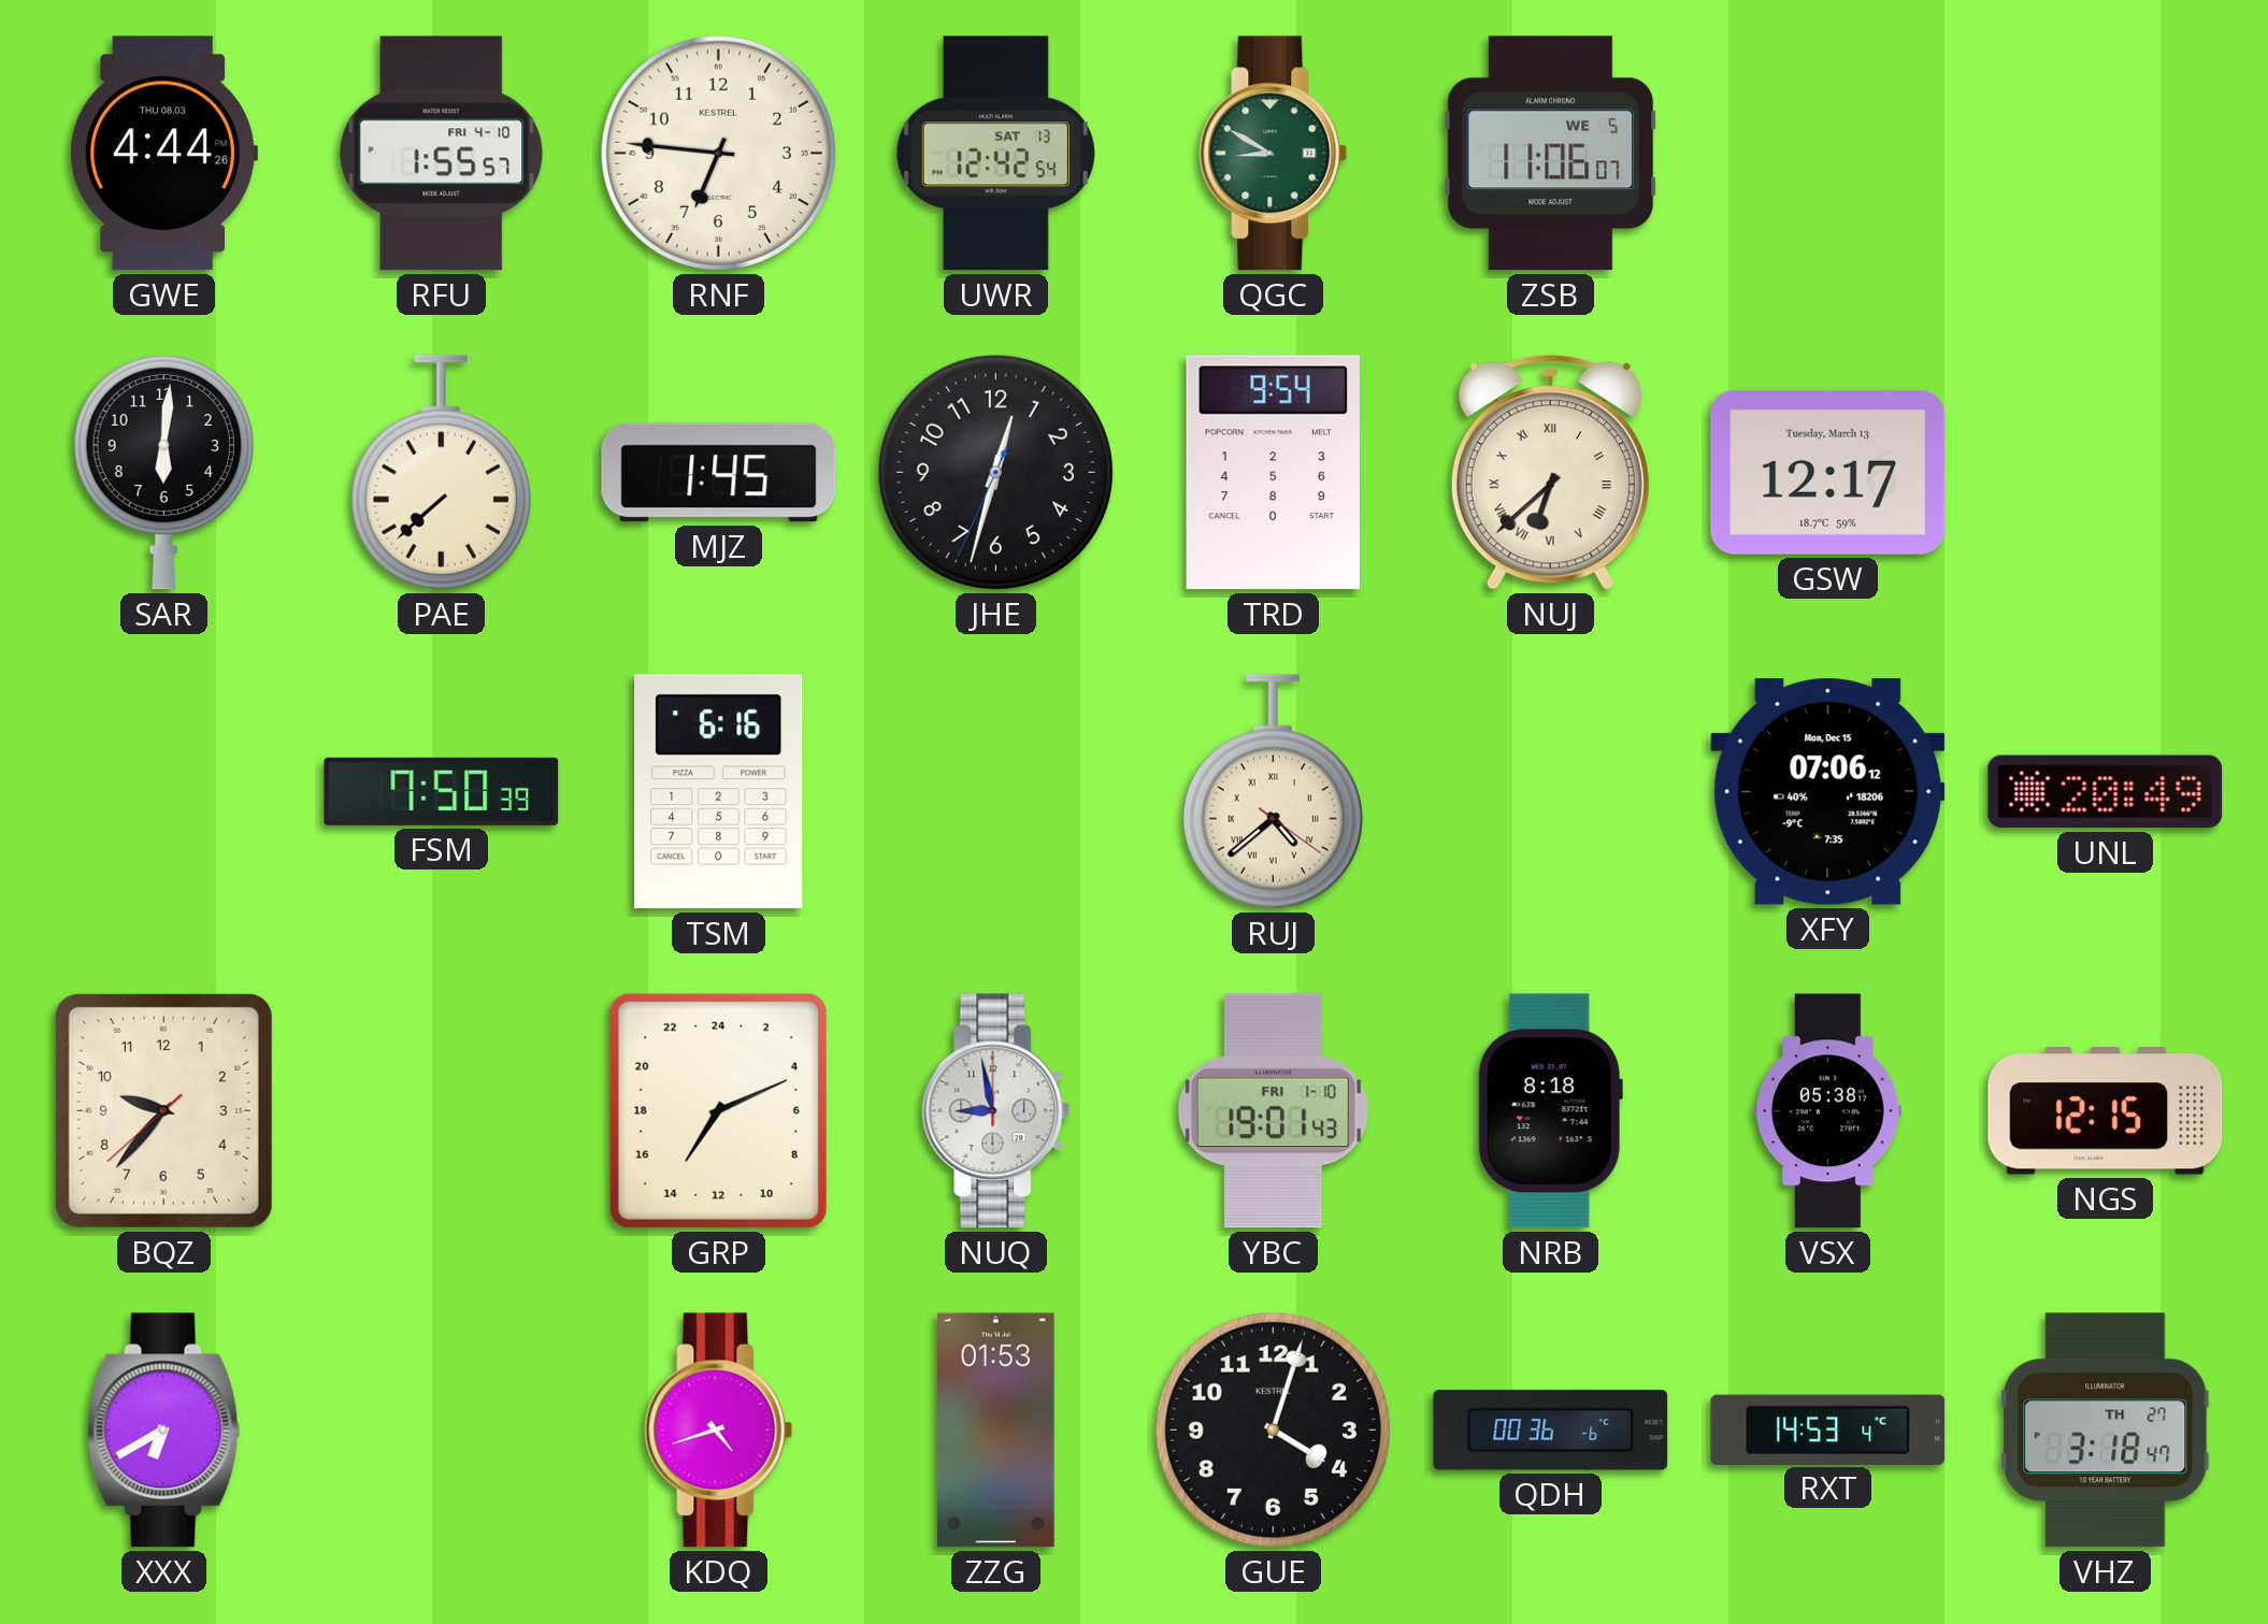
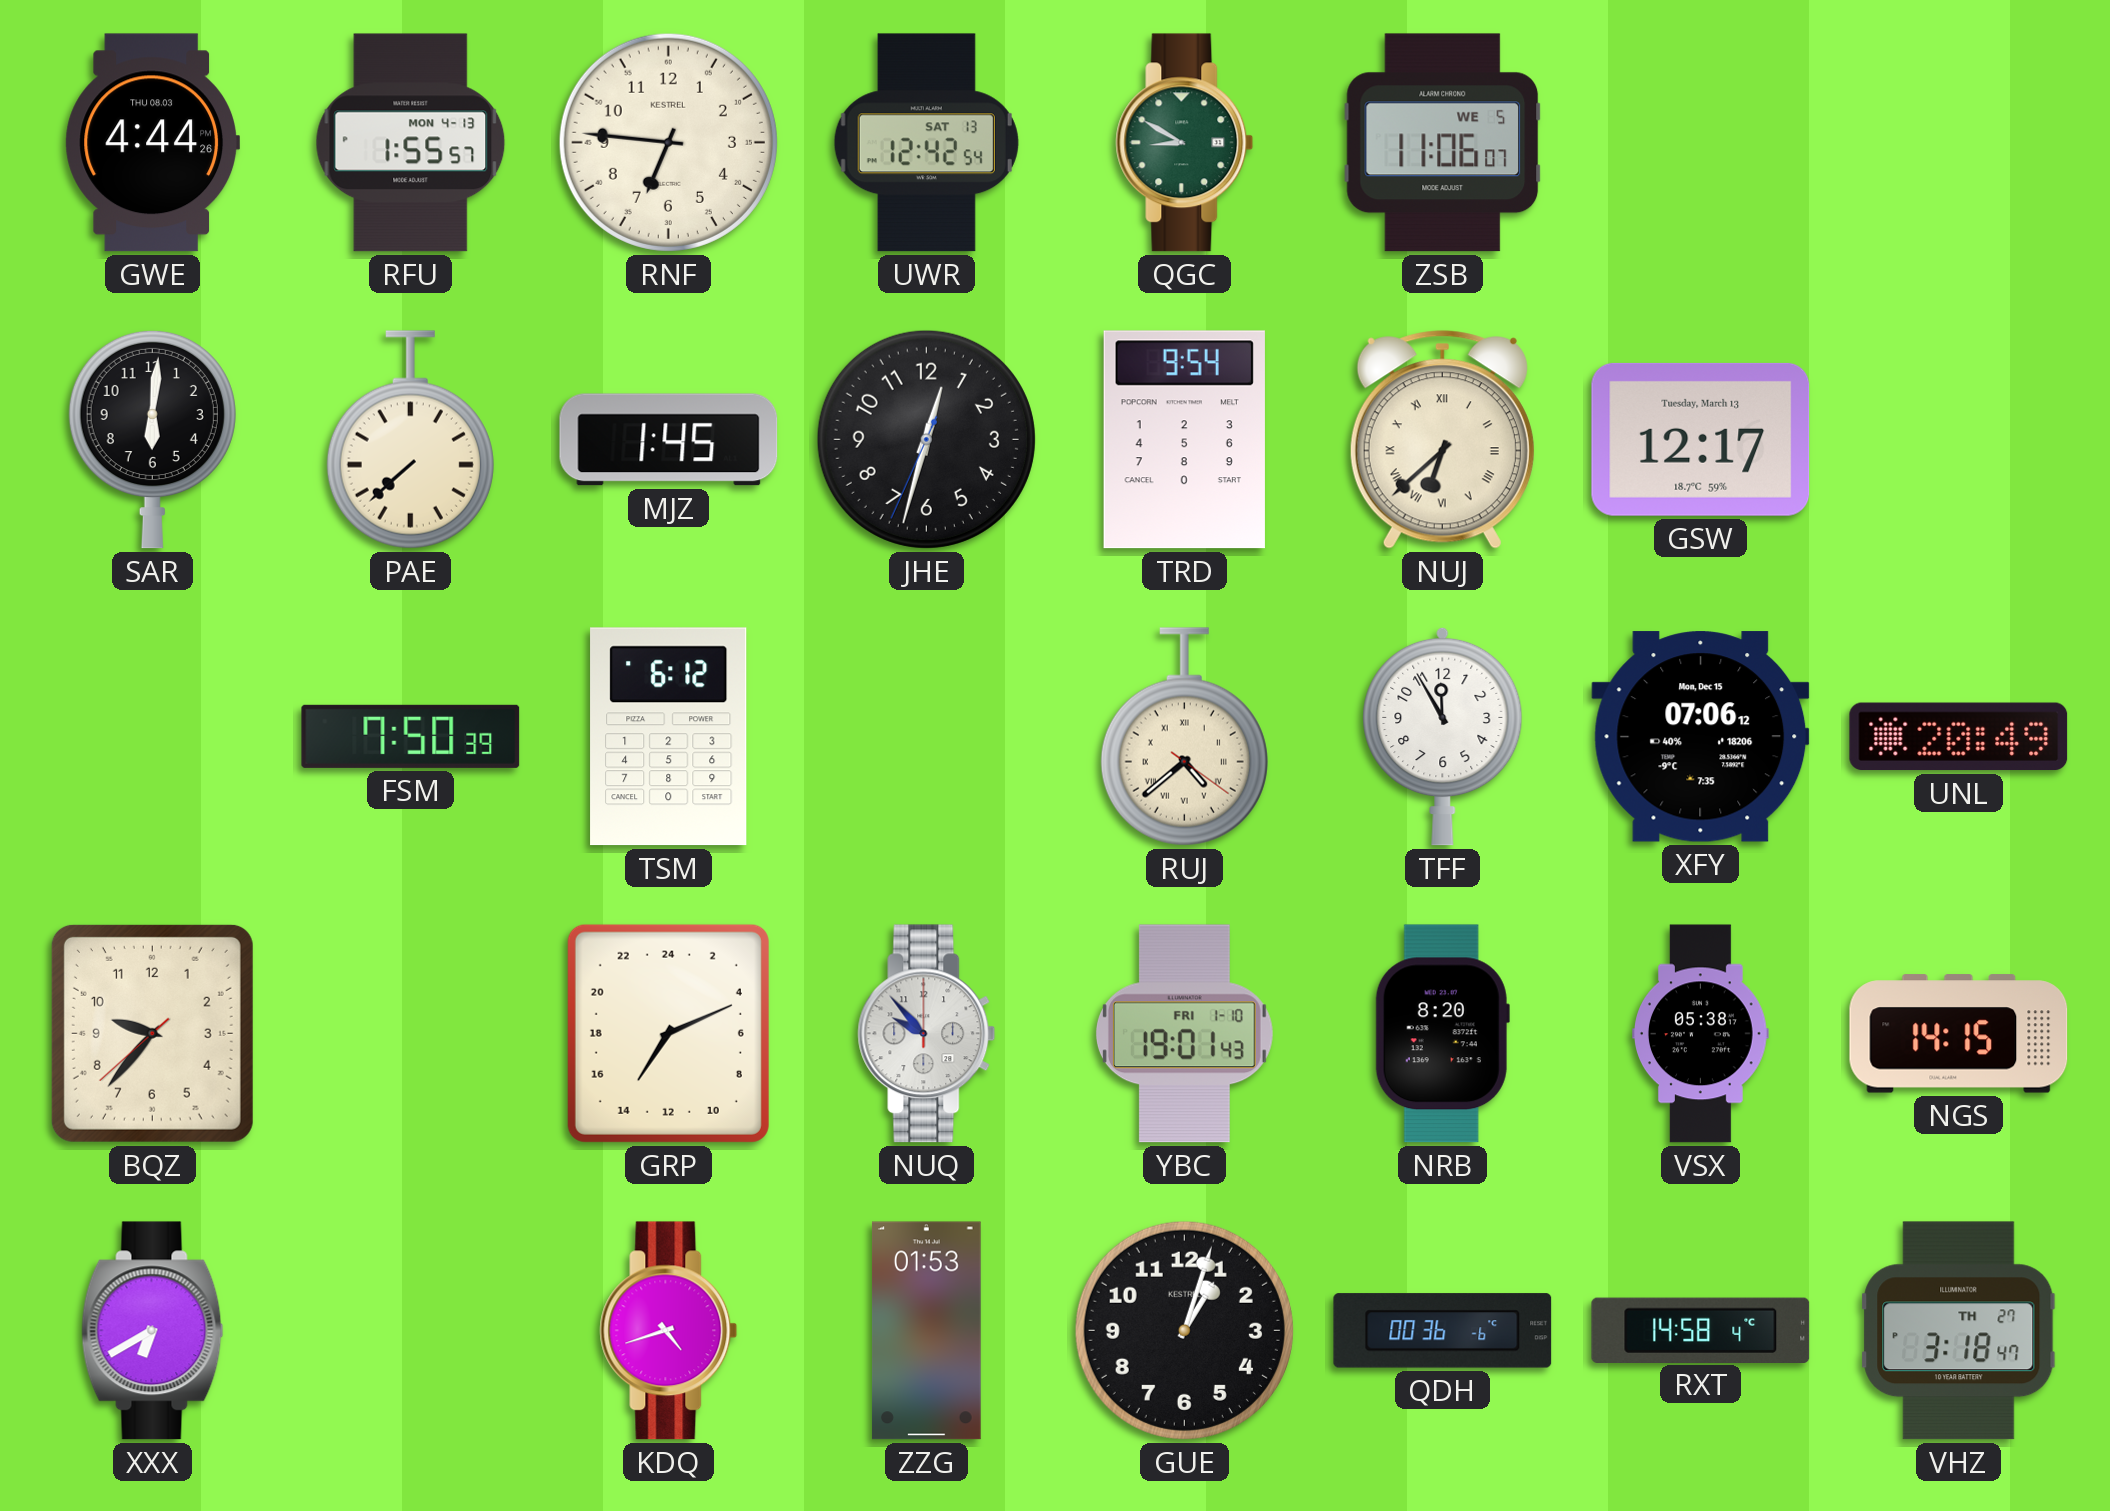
RFU date: FRI 4-10 -> MON 4-13
TSM: 6:16 -> 6:12
TFF: none -> 11:55
NUQ: 8:58 -> 9:53
NRB: 8:18 -> 8:20
NGS: 12:15 -> 14:15
GUE: 4:03 -> 1:03
RXT: 14:53 -> 14:58
